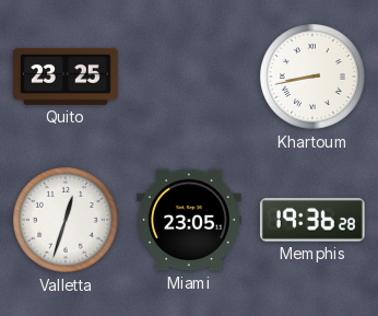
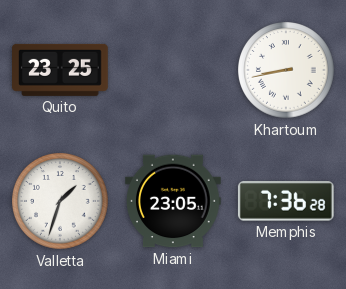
Valletta: 12:33 -> 1:33
Memphis: 19:36 -> 7:36
